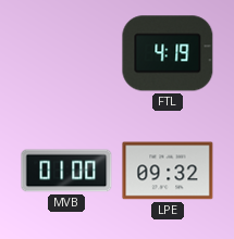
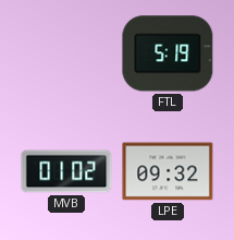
FTL: 4:19 -> 5:19
MVB: 01:00 -> 01:02
